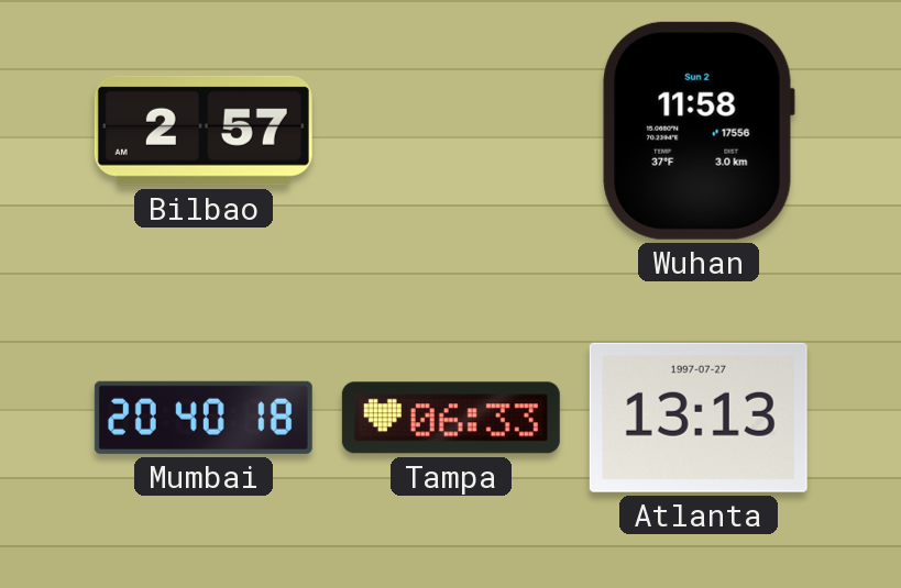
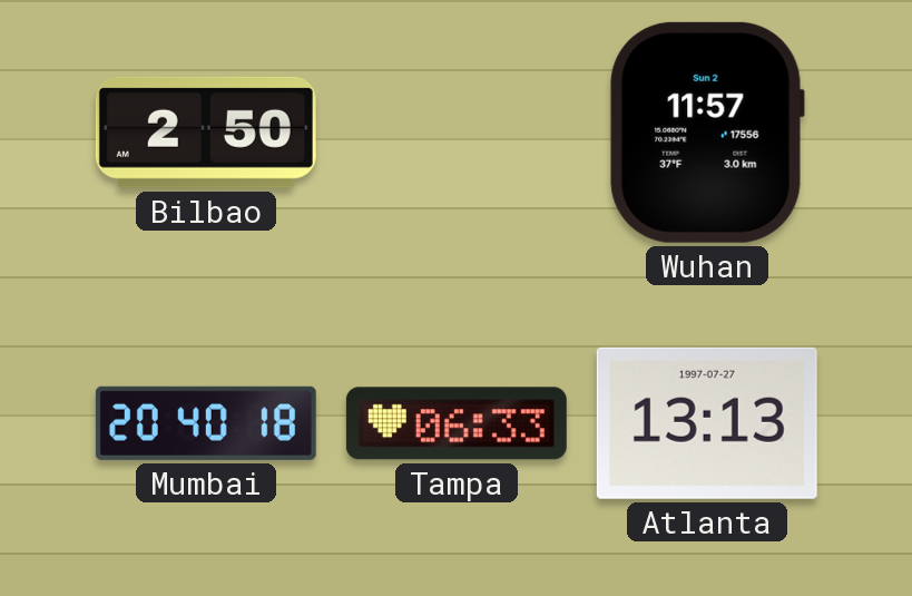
Bilbao: 2:57 -> 2:50
Wuhan: 11:58 -> 11:57
